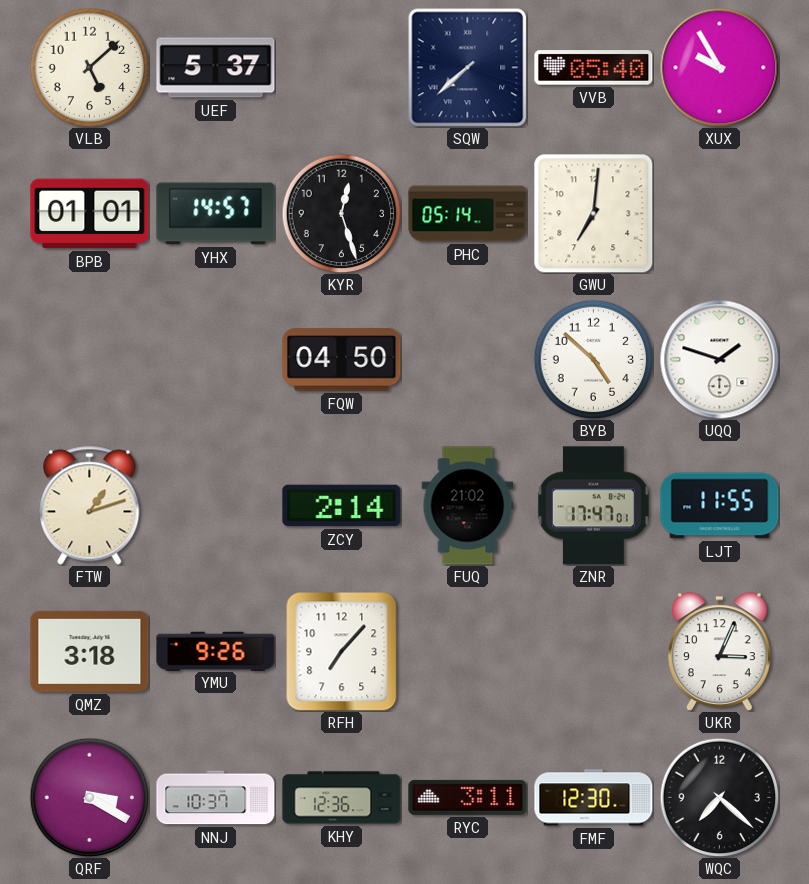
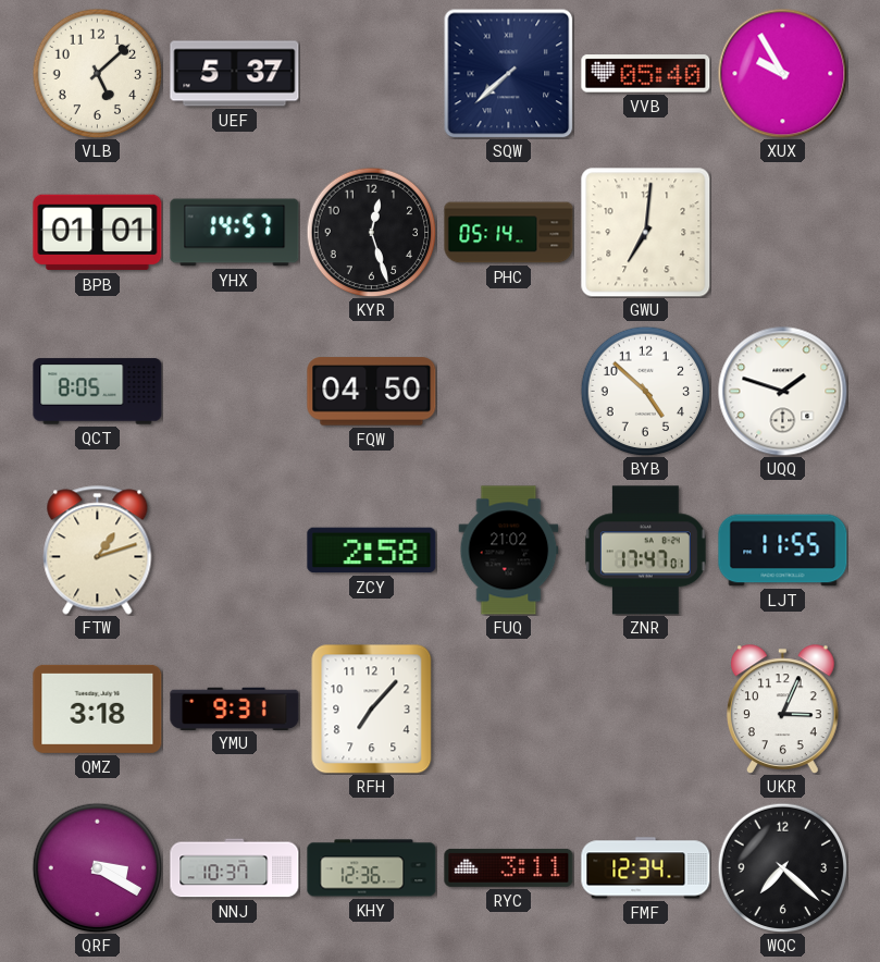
QCT: none -> 8:05
ZCY: 2:14 -> 2:58
YMU: 9:26 -> 9:31
FMF: 12:30 -> 12:34
